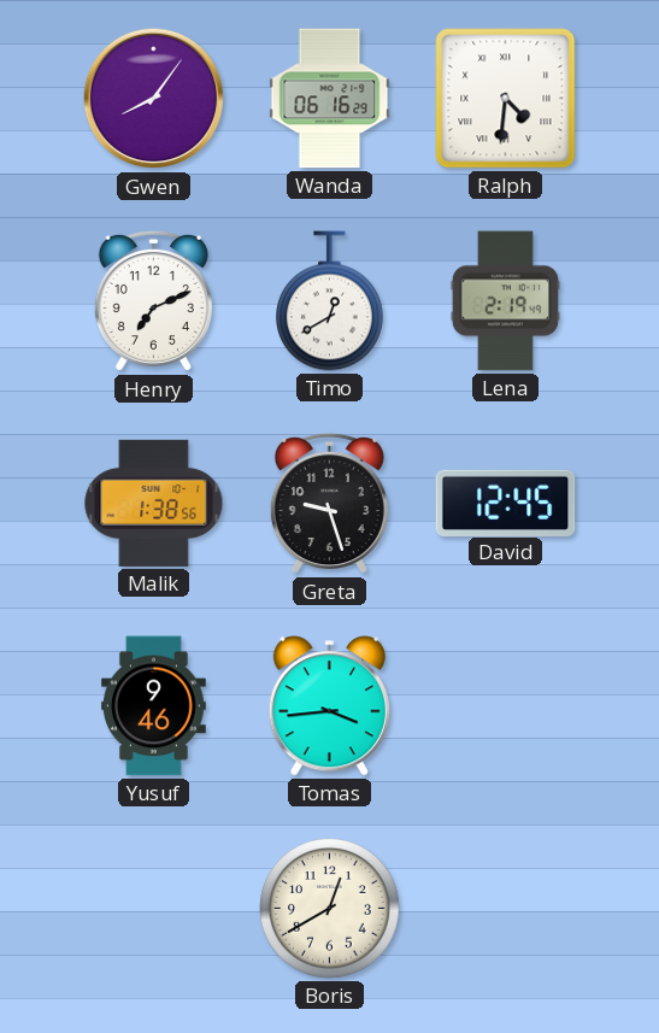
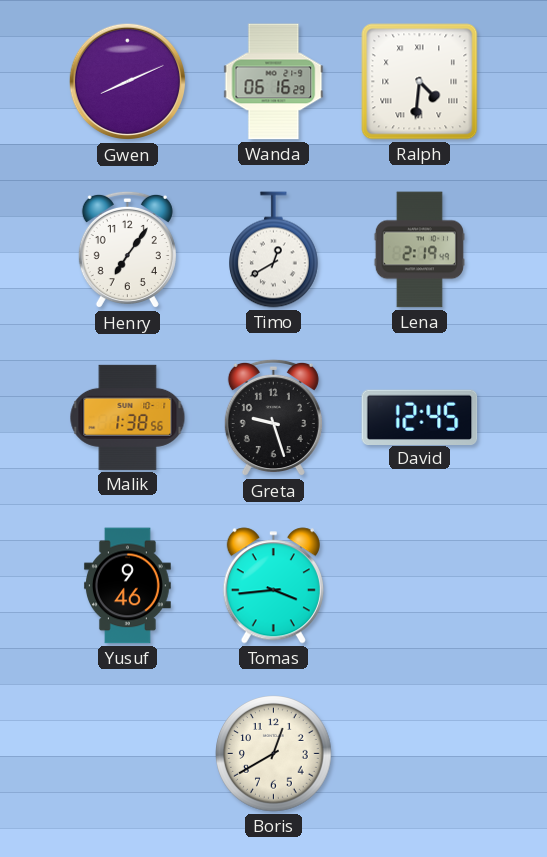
Gwen: 8:06 -> 8:11
Henry: 7:11 -> 7:06
